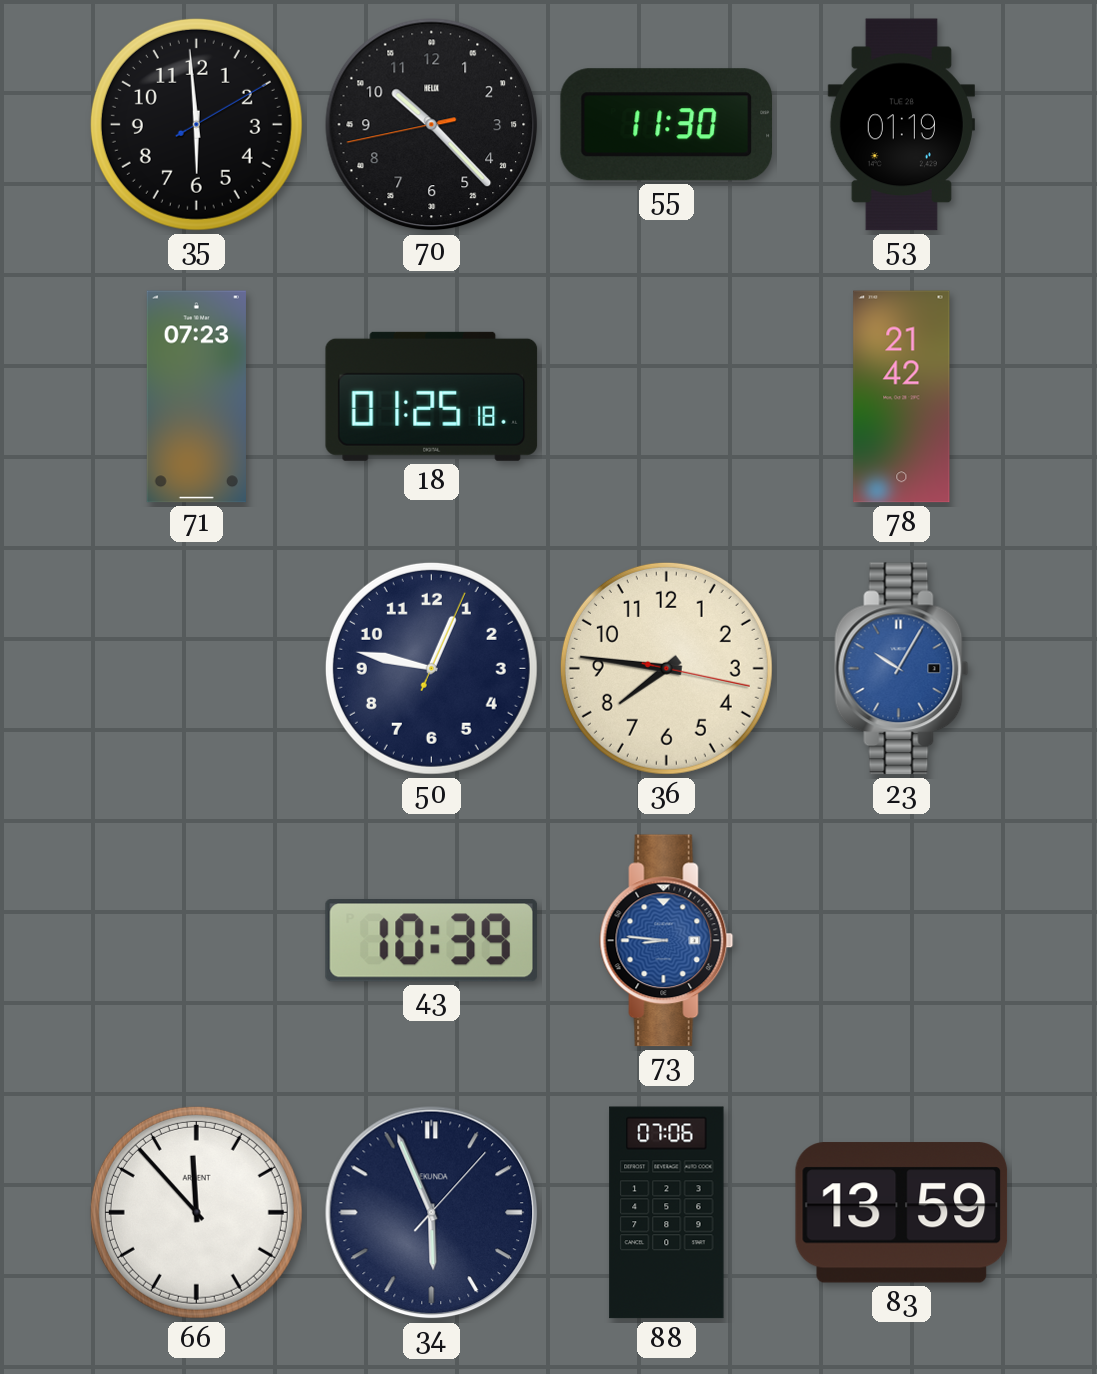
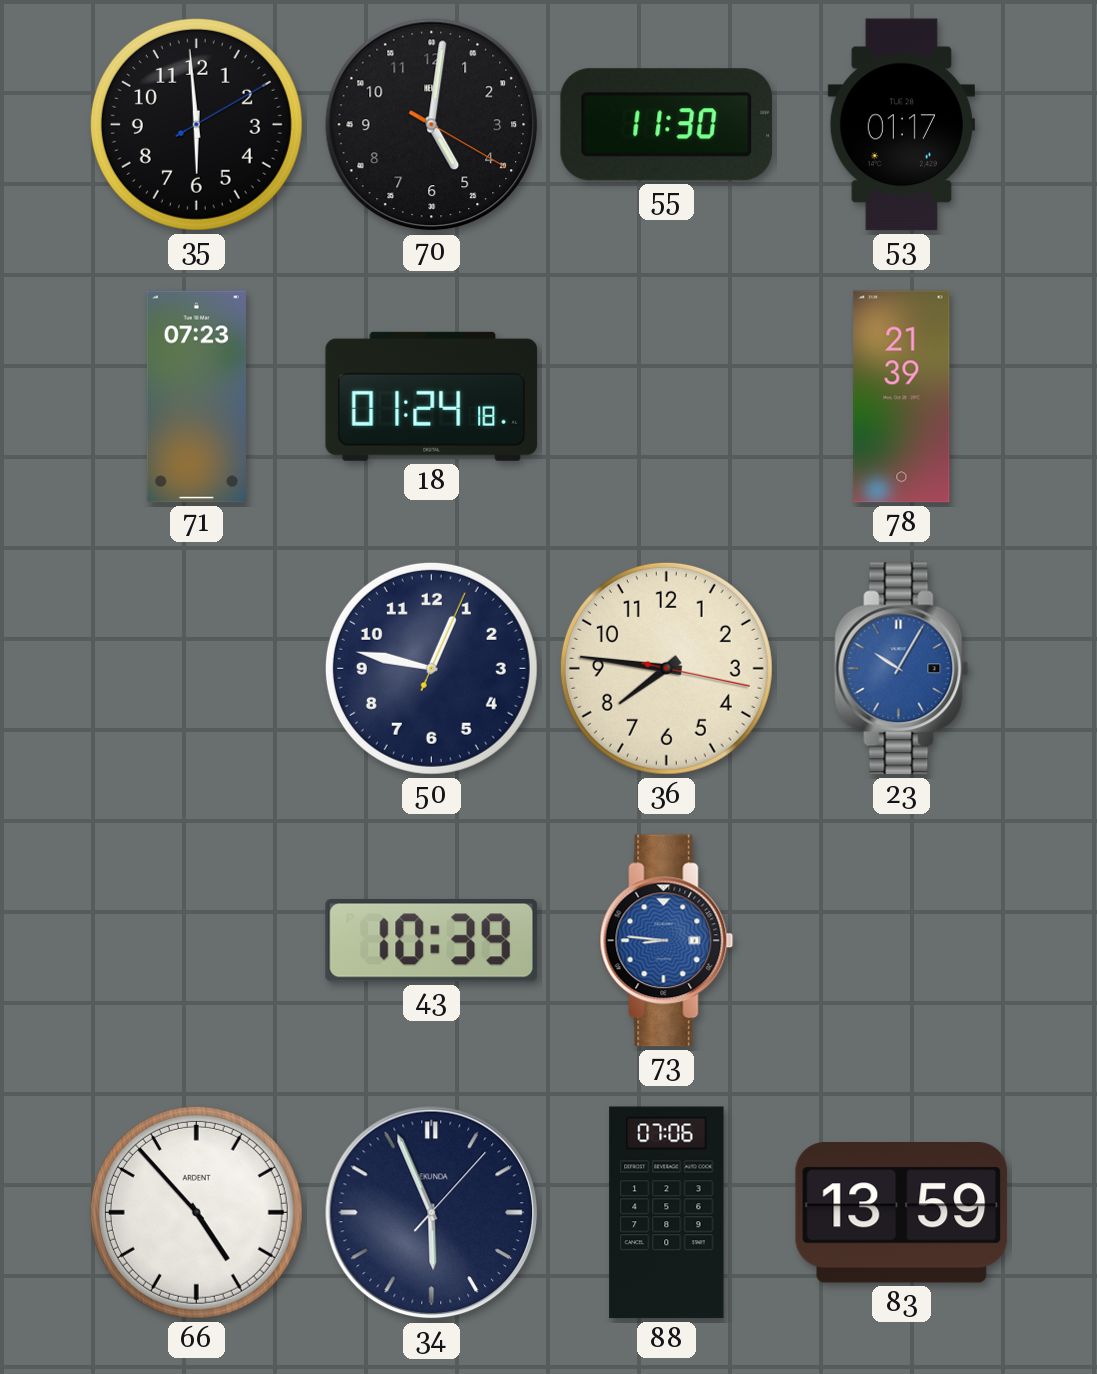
70: 10:22 -> 5:01
53: 01:19 -> 01:17
18: 01:25 -> 01:24
78: 21:42 -> 21:39
66: 11:53 -> 4:53
